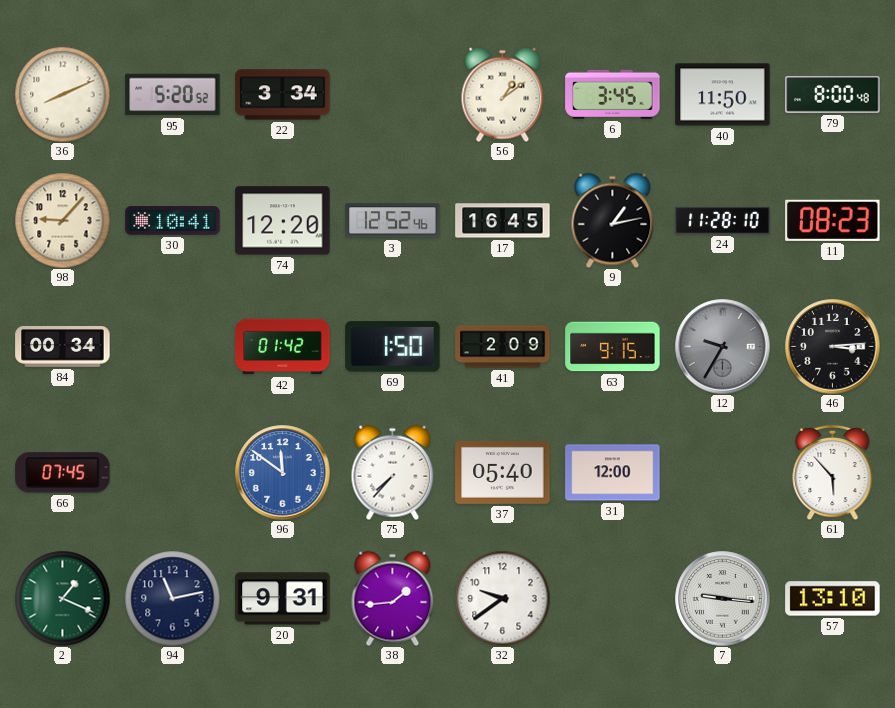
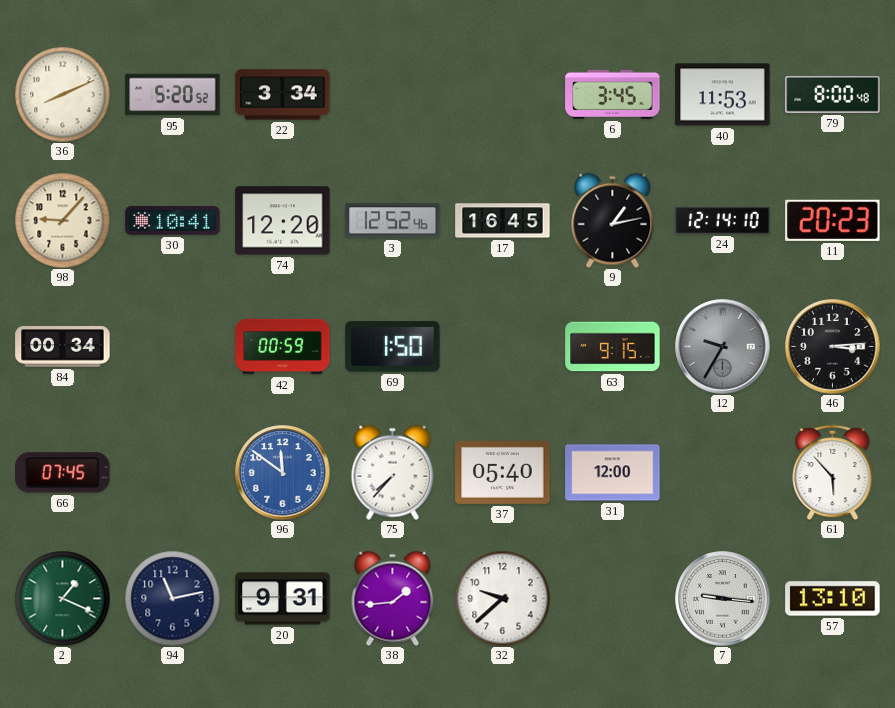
56: 1:09 -> none
40: 11:50 -> 11:53
24: 11:28 -> 12:14
11: 08:23 -> 20:23
42: 01:42 -> 00:59
41: 2:09 -> none
32: 9:39 -> 9:38
